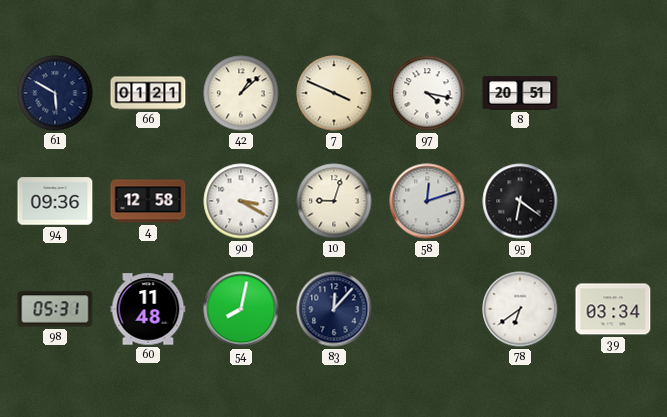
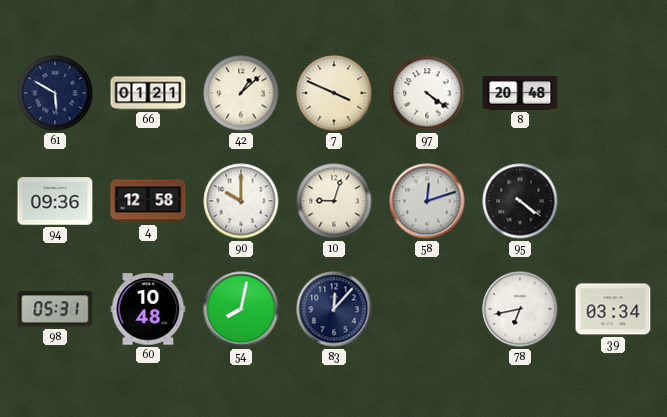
97: 4:17 -> 4:21
8: 20:51 -> 20:48
90: 3:20 -> 10:00
95: 6:21 -> 4:21
60: 11:48 -> 10:48
78: 6:39 -> 6:43
